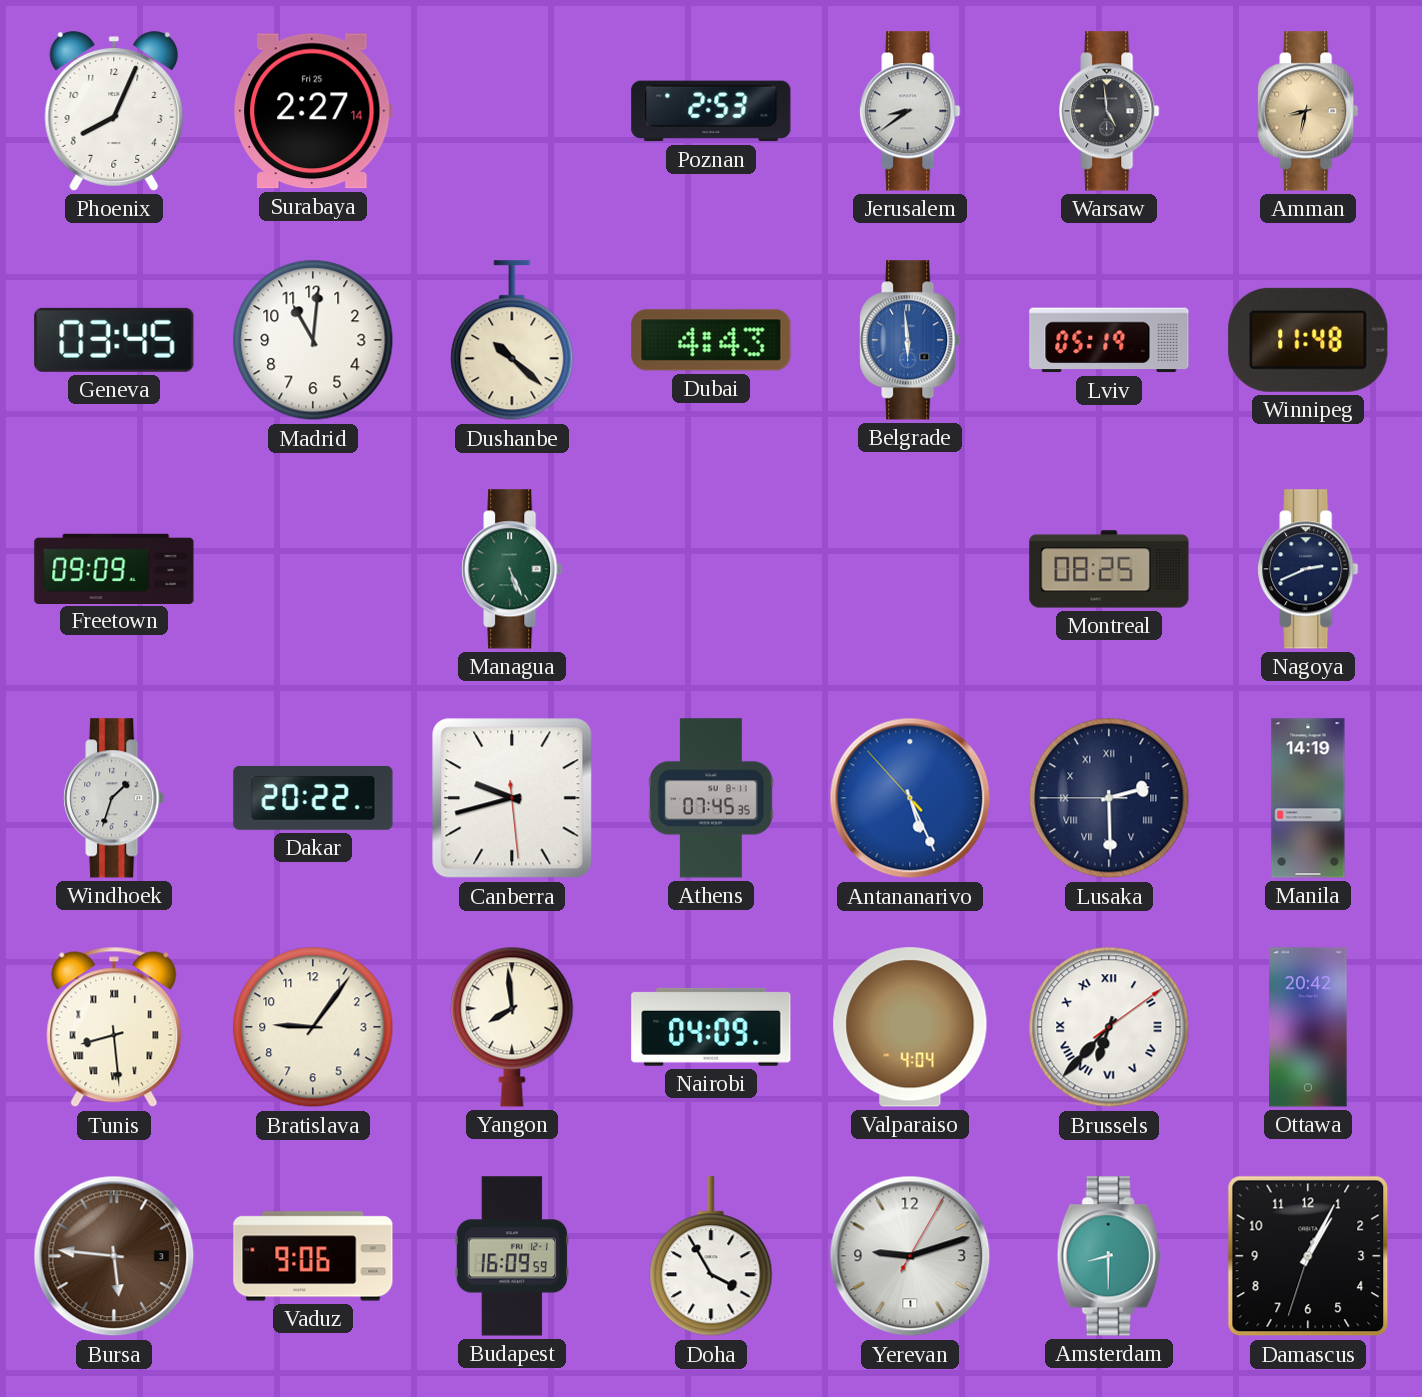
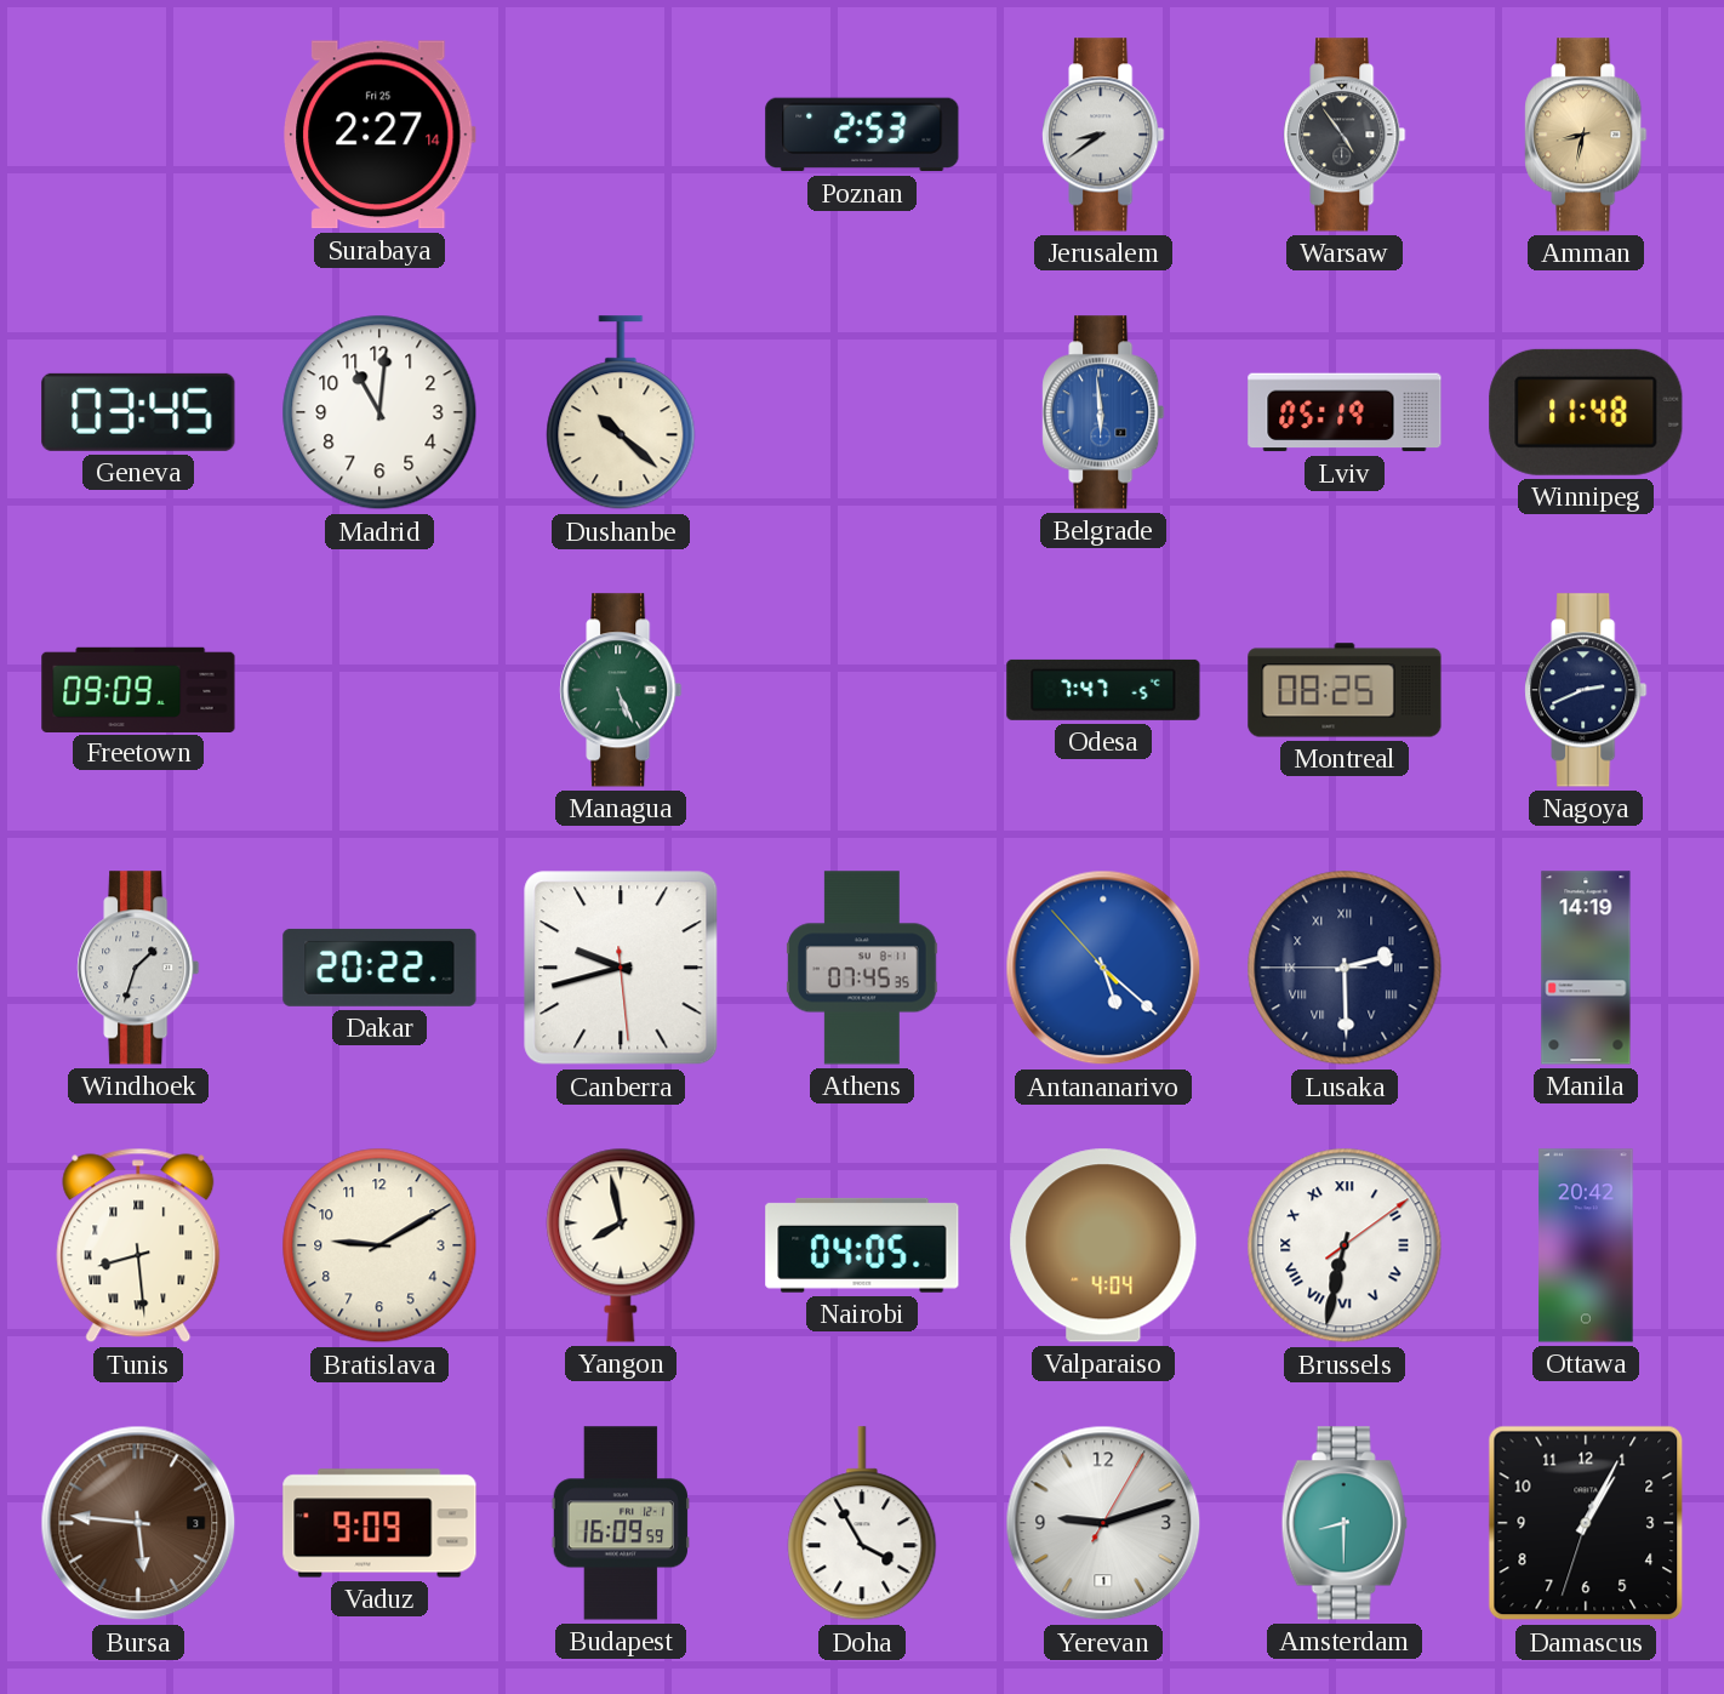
Phoenix: 8:04 -> none
Warsaw: 4:59 -> 4:54
Dubai: 4:43 -> none
Odesa: none -> 7:47
Antananarivo: 5:25 -> 5:21
Bratislava: 9:06 -> 9:10
Yangon: 7:59 -> 7:58
Nairobi: 04:09 -> 04:05
Brussels: 6:37 -> 6:32
Vaduz: 9:06 -> 9:09
